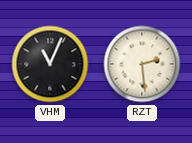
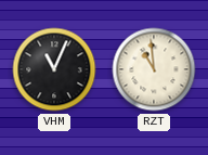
RZT: 2:29 -> 10:59
